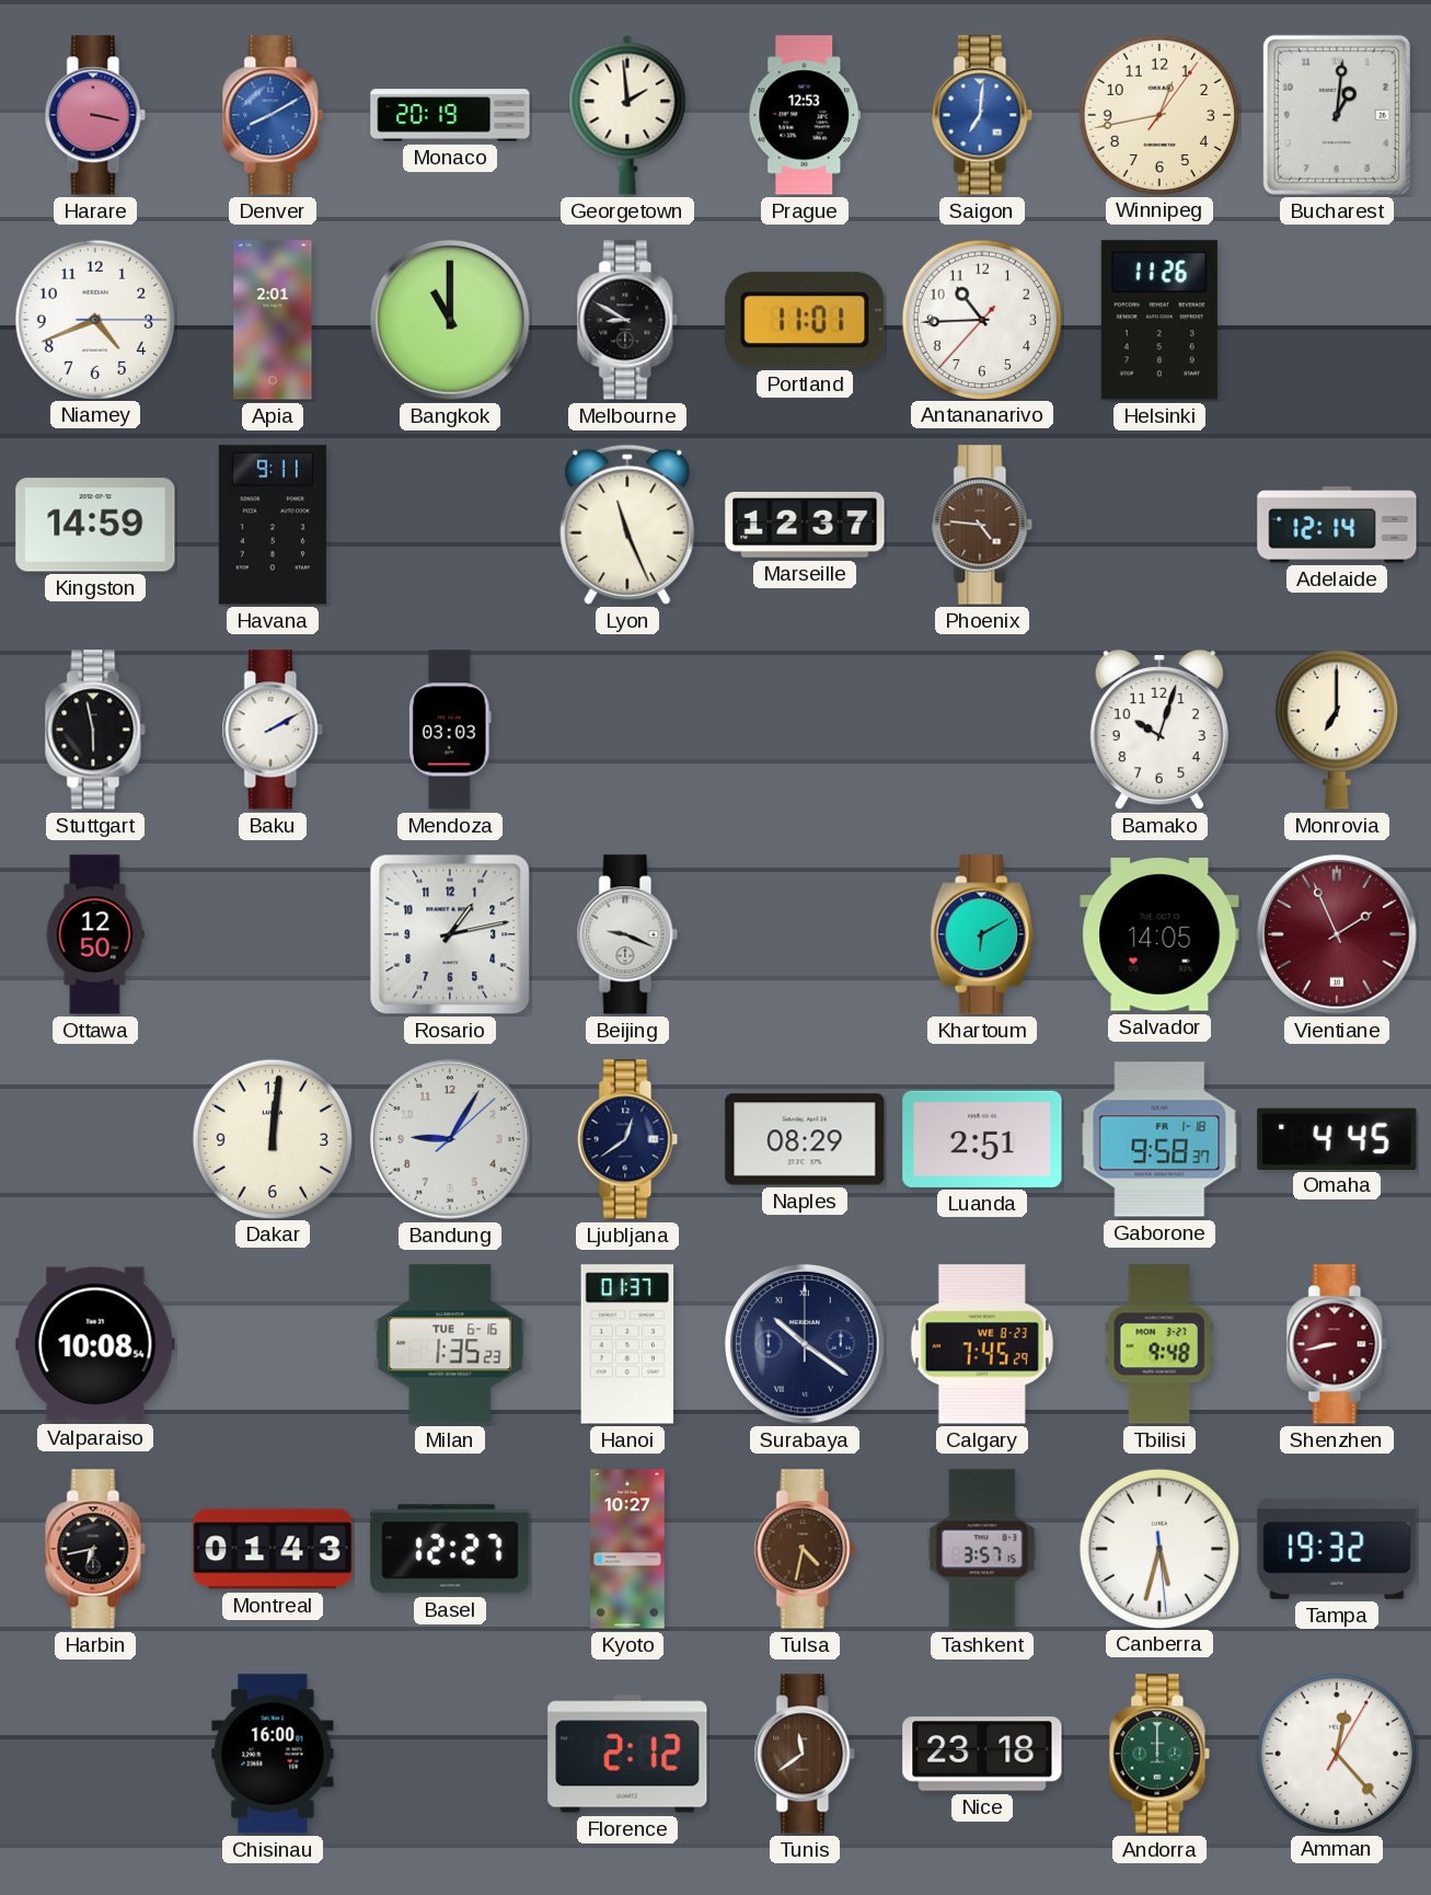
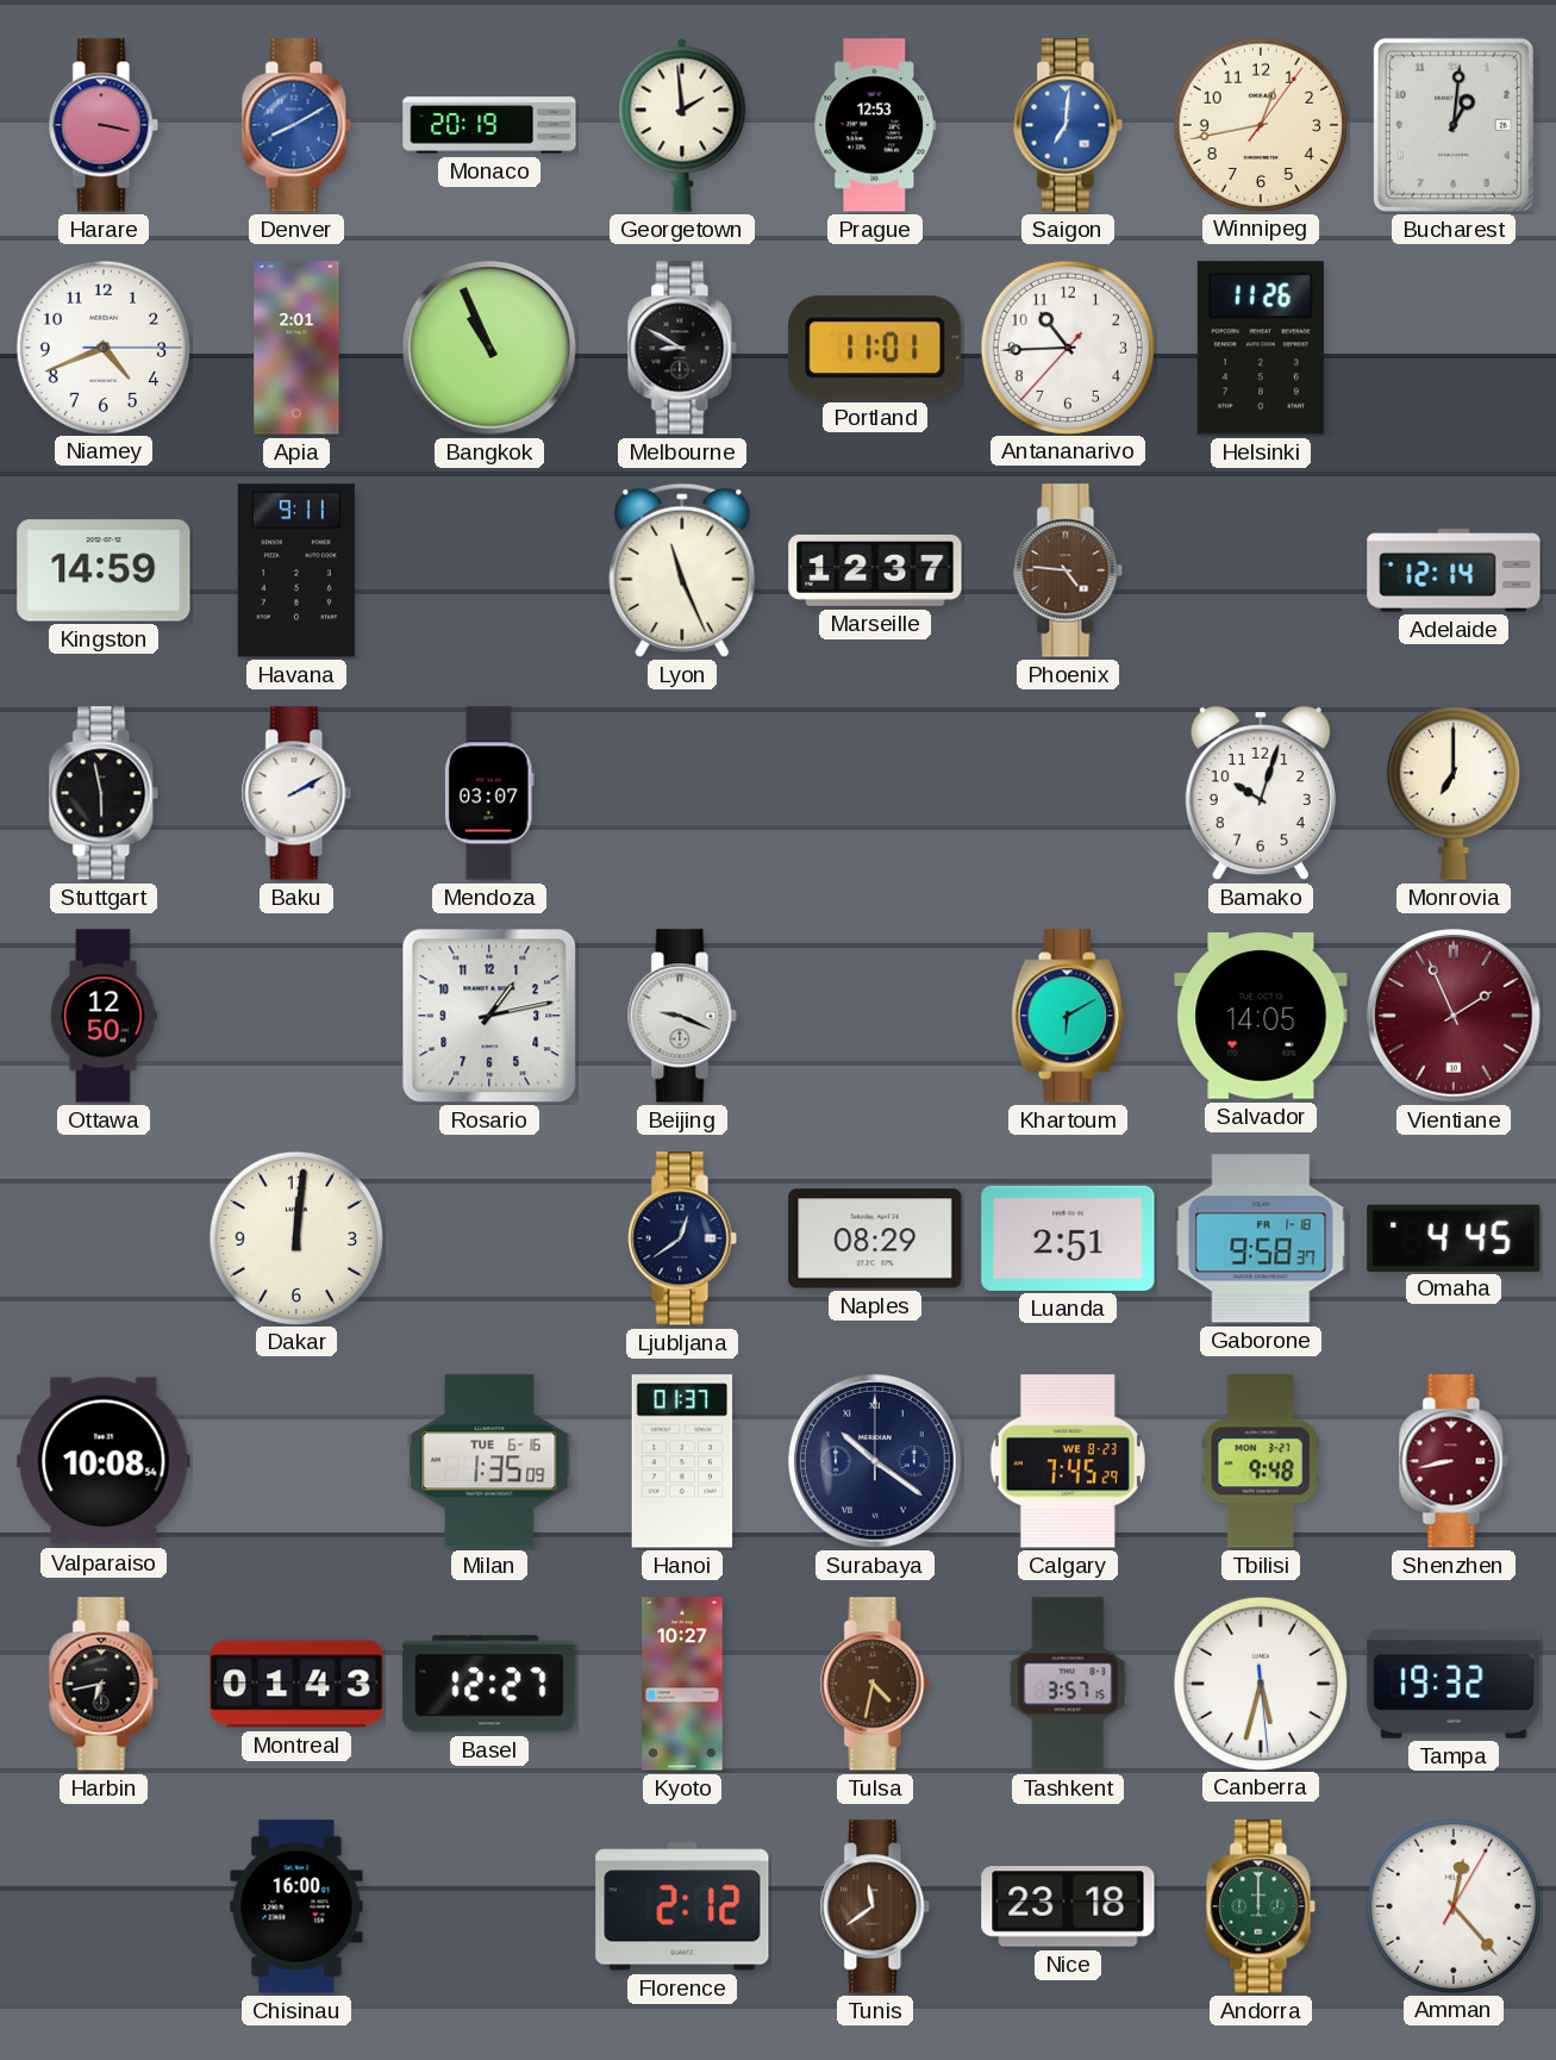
Bangkok: 11:00 -> 10:56
Mendoza: 03:03 -> 03:07
Bandung: 9:05 -> none
Milan: 1:35:23 -> 1:35:09
